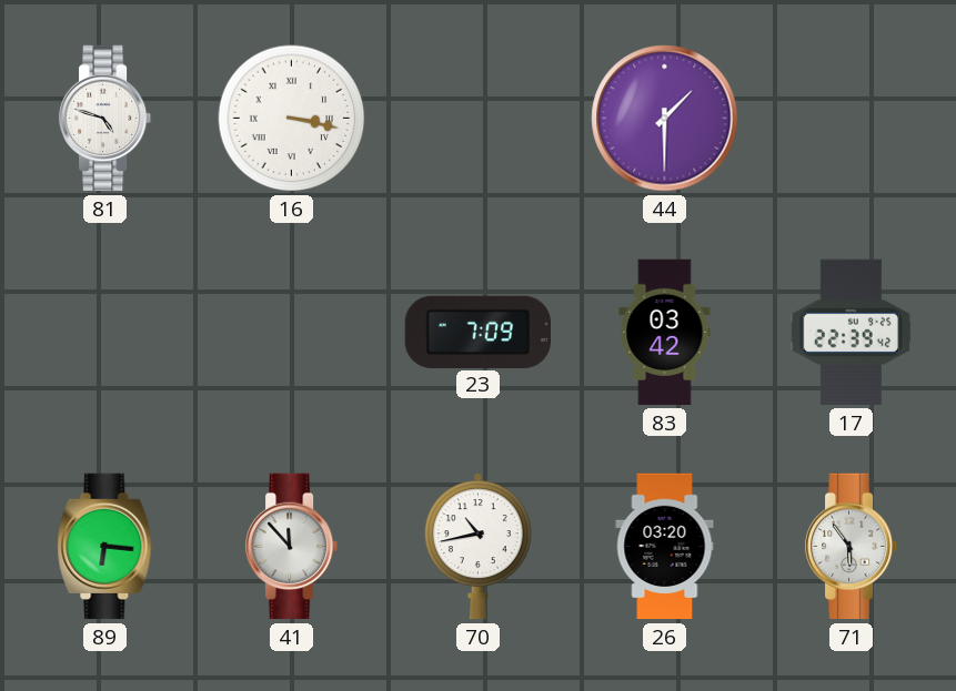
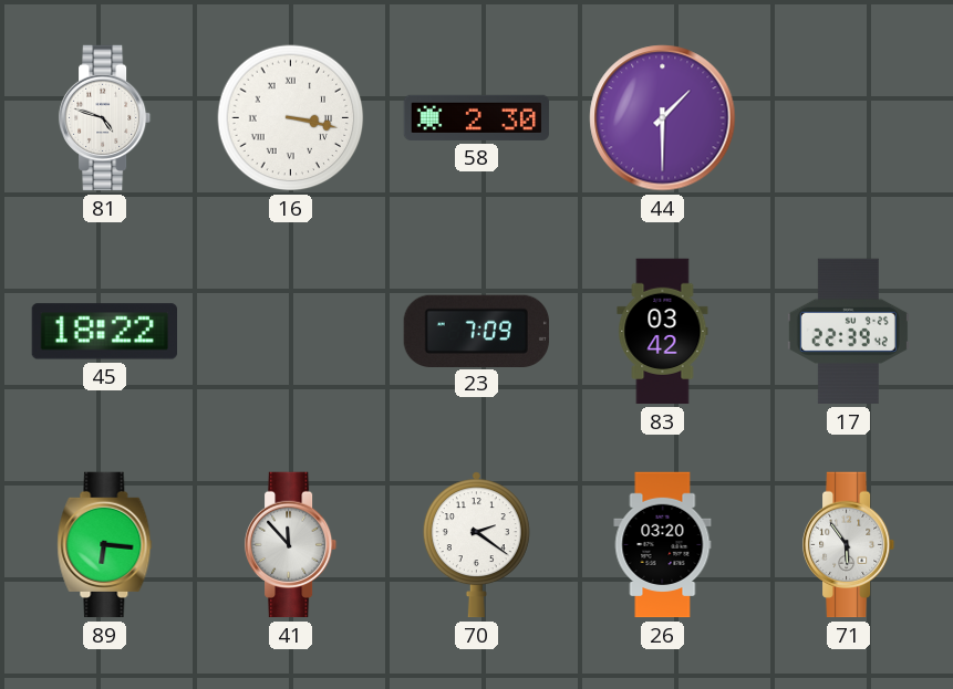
58: none -> 2:30
45: none -> 18:22
70: 10:43 -> 2:21
